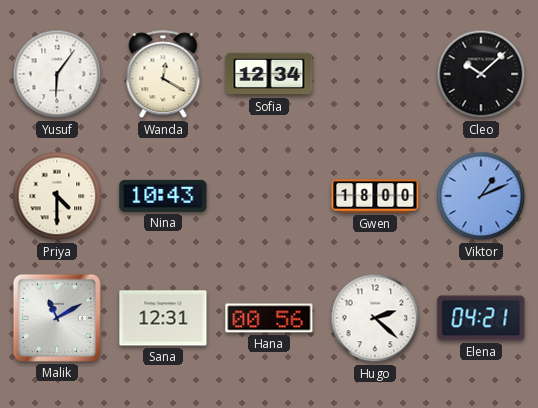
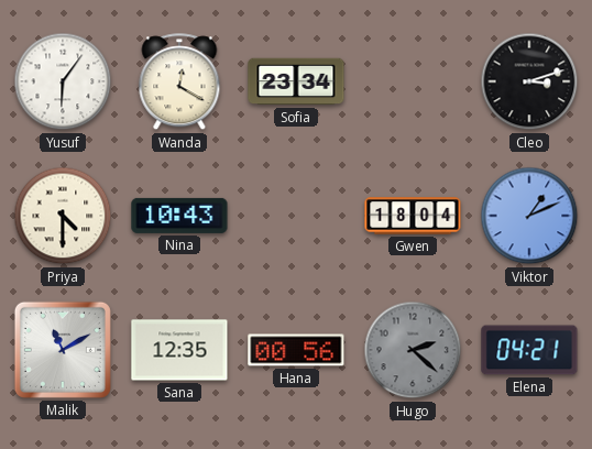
Sofia: 12:34 -> 23:34
Cleo: 10:08 -> 3:12
Gwen: 18:00 -> 18:04
Sana: 12:31 -> 12:35
Hugo dial: white -> grey
